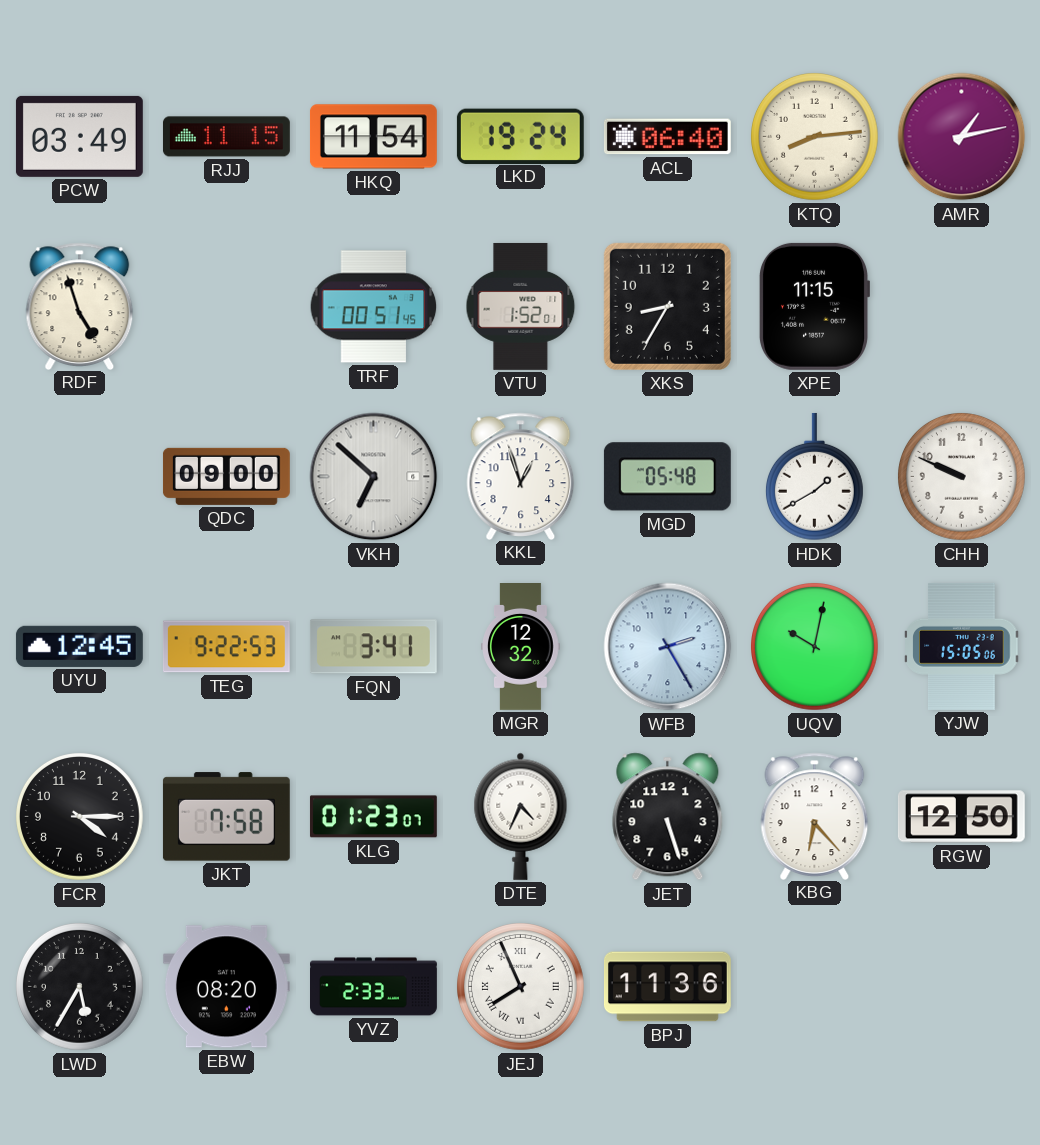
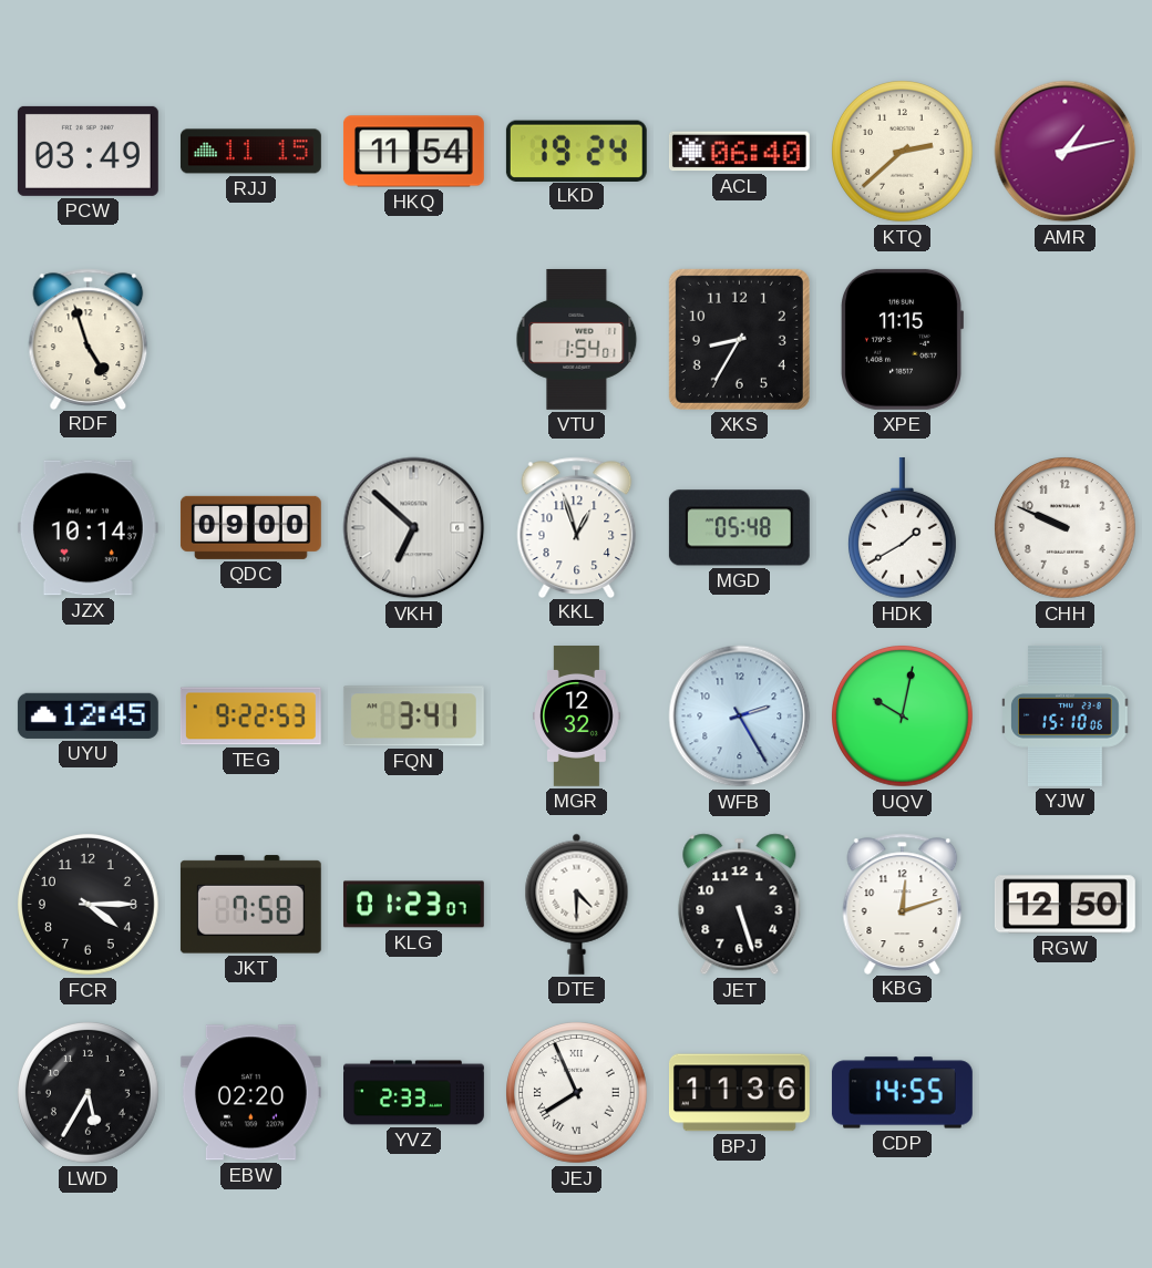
KTQ: 8:14 -> 2:38
TRF: 00:51 -> none
VTU: 1:52 -> 1:54
JZX: none -> 10:14
YJW: 15:05 -> 15:10
DTE: 4:34 -> 4:30
KBG: 6:23 -> 12:12
EBW: 08:20 -> 02:20
CDP: none -> 14:55
